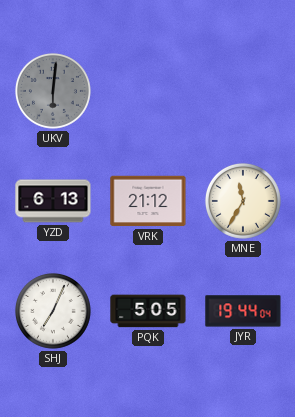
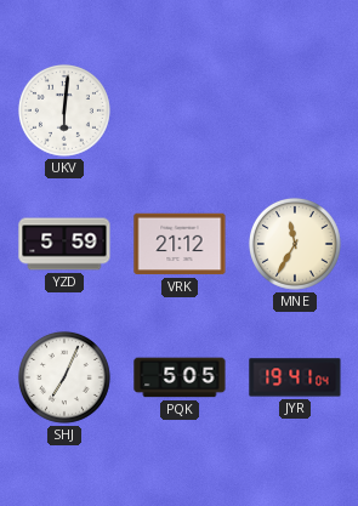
UKV dial: grey -> white
YZD: 6:13 -> 5:59
JYR: 19:44 -> 19:41
